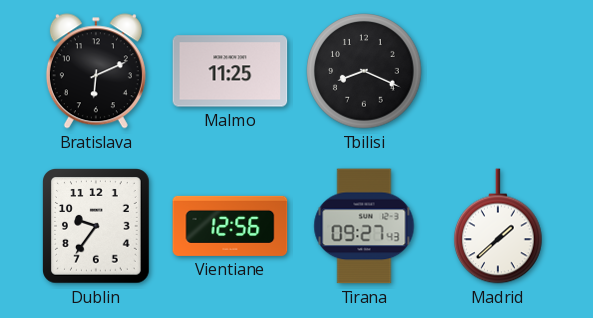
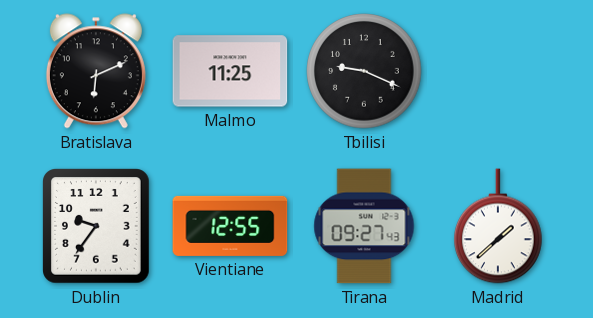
Tbilisi: 8:19 -> 9:19
Vientiane: 12:56 -> 12:55
